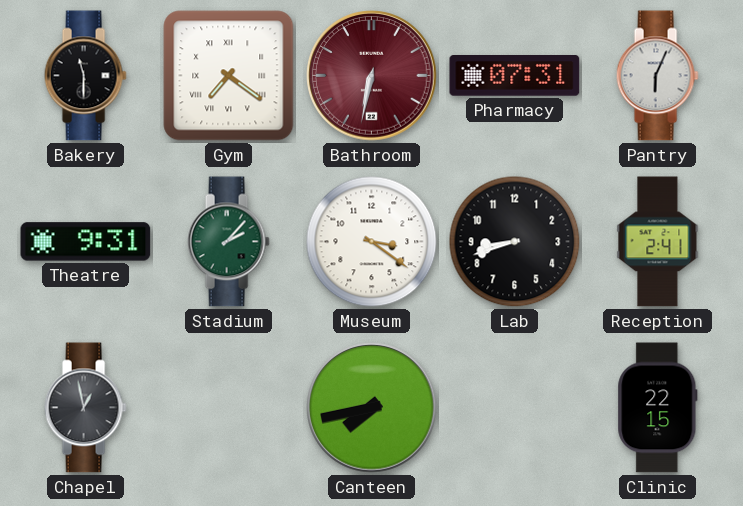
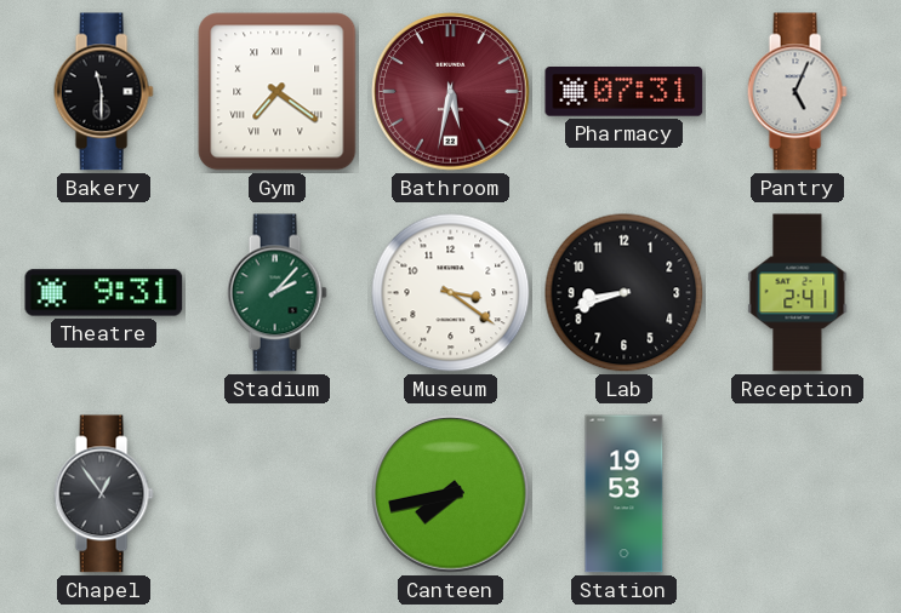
Bathroom: 6:32 -> 5:32
Pantry: 6:04 -> 5:04
Chapel: 12:58 -> 12:54
Station: none -> 19:53
Clinic: 22:15 -> none
